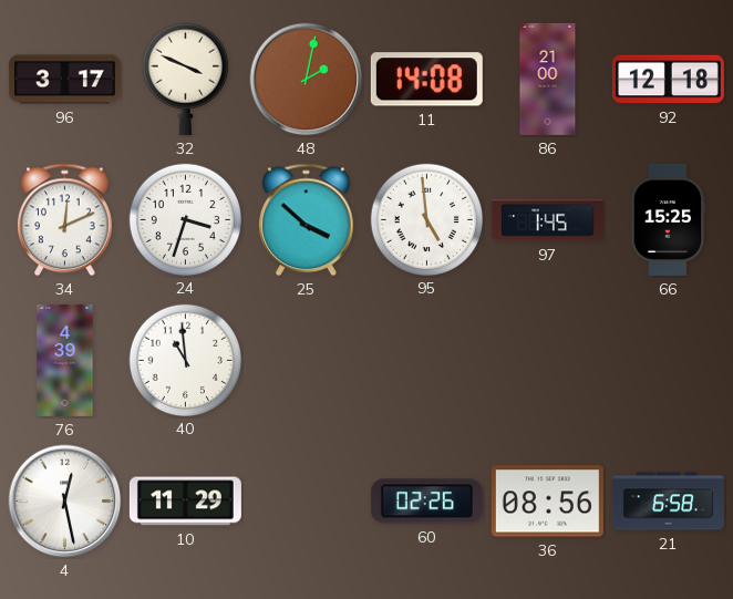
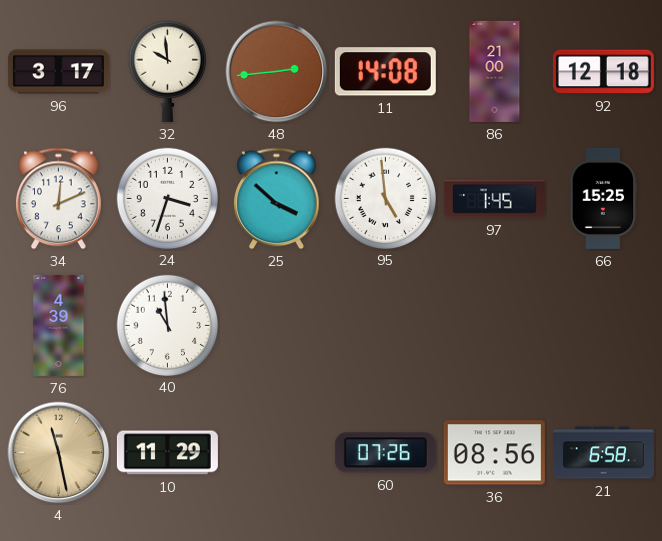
32: 3:49 -> 9:59
48: 2:02 -> 2:44
4: 12:28 -> 11:28
4 dial: white -> champagne
60: 02:26 -> 07:26
